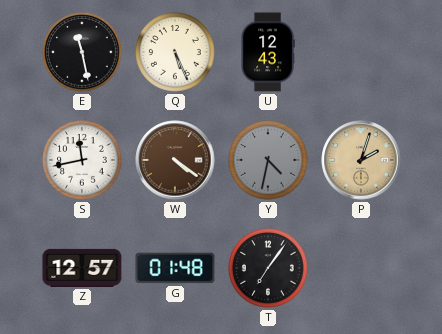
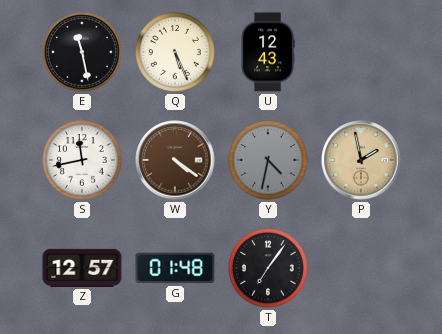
P: 2:03 -> 1:58
